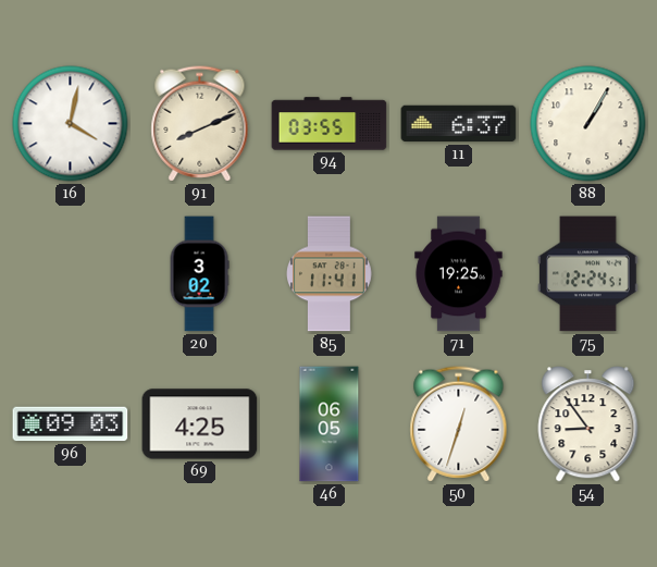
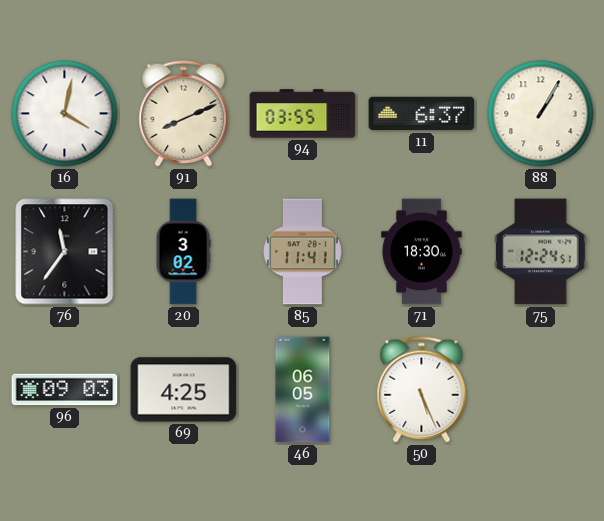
76: none -> 11:36
71: 19:25 -> 18:30
50: 12:33 -> 5:26
54: 8:54 -> none
